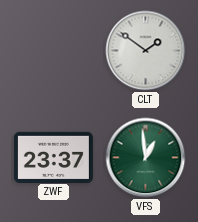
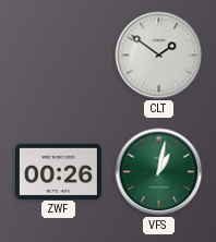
ZWF: 23:37 -> 00:26
VFS: 12:59 -> 1:02
